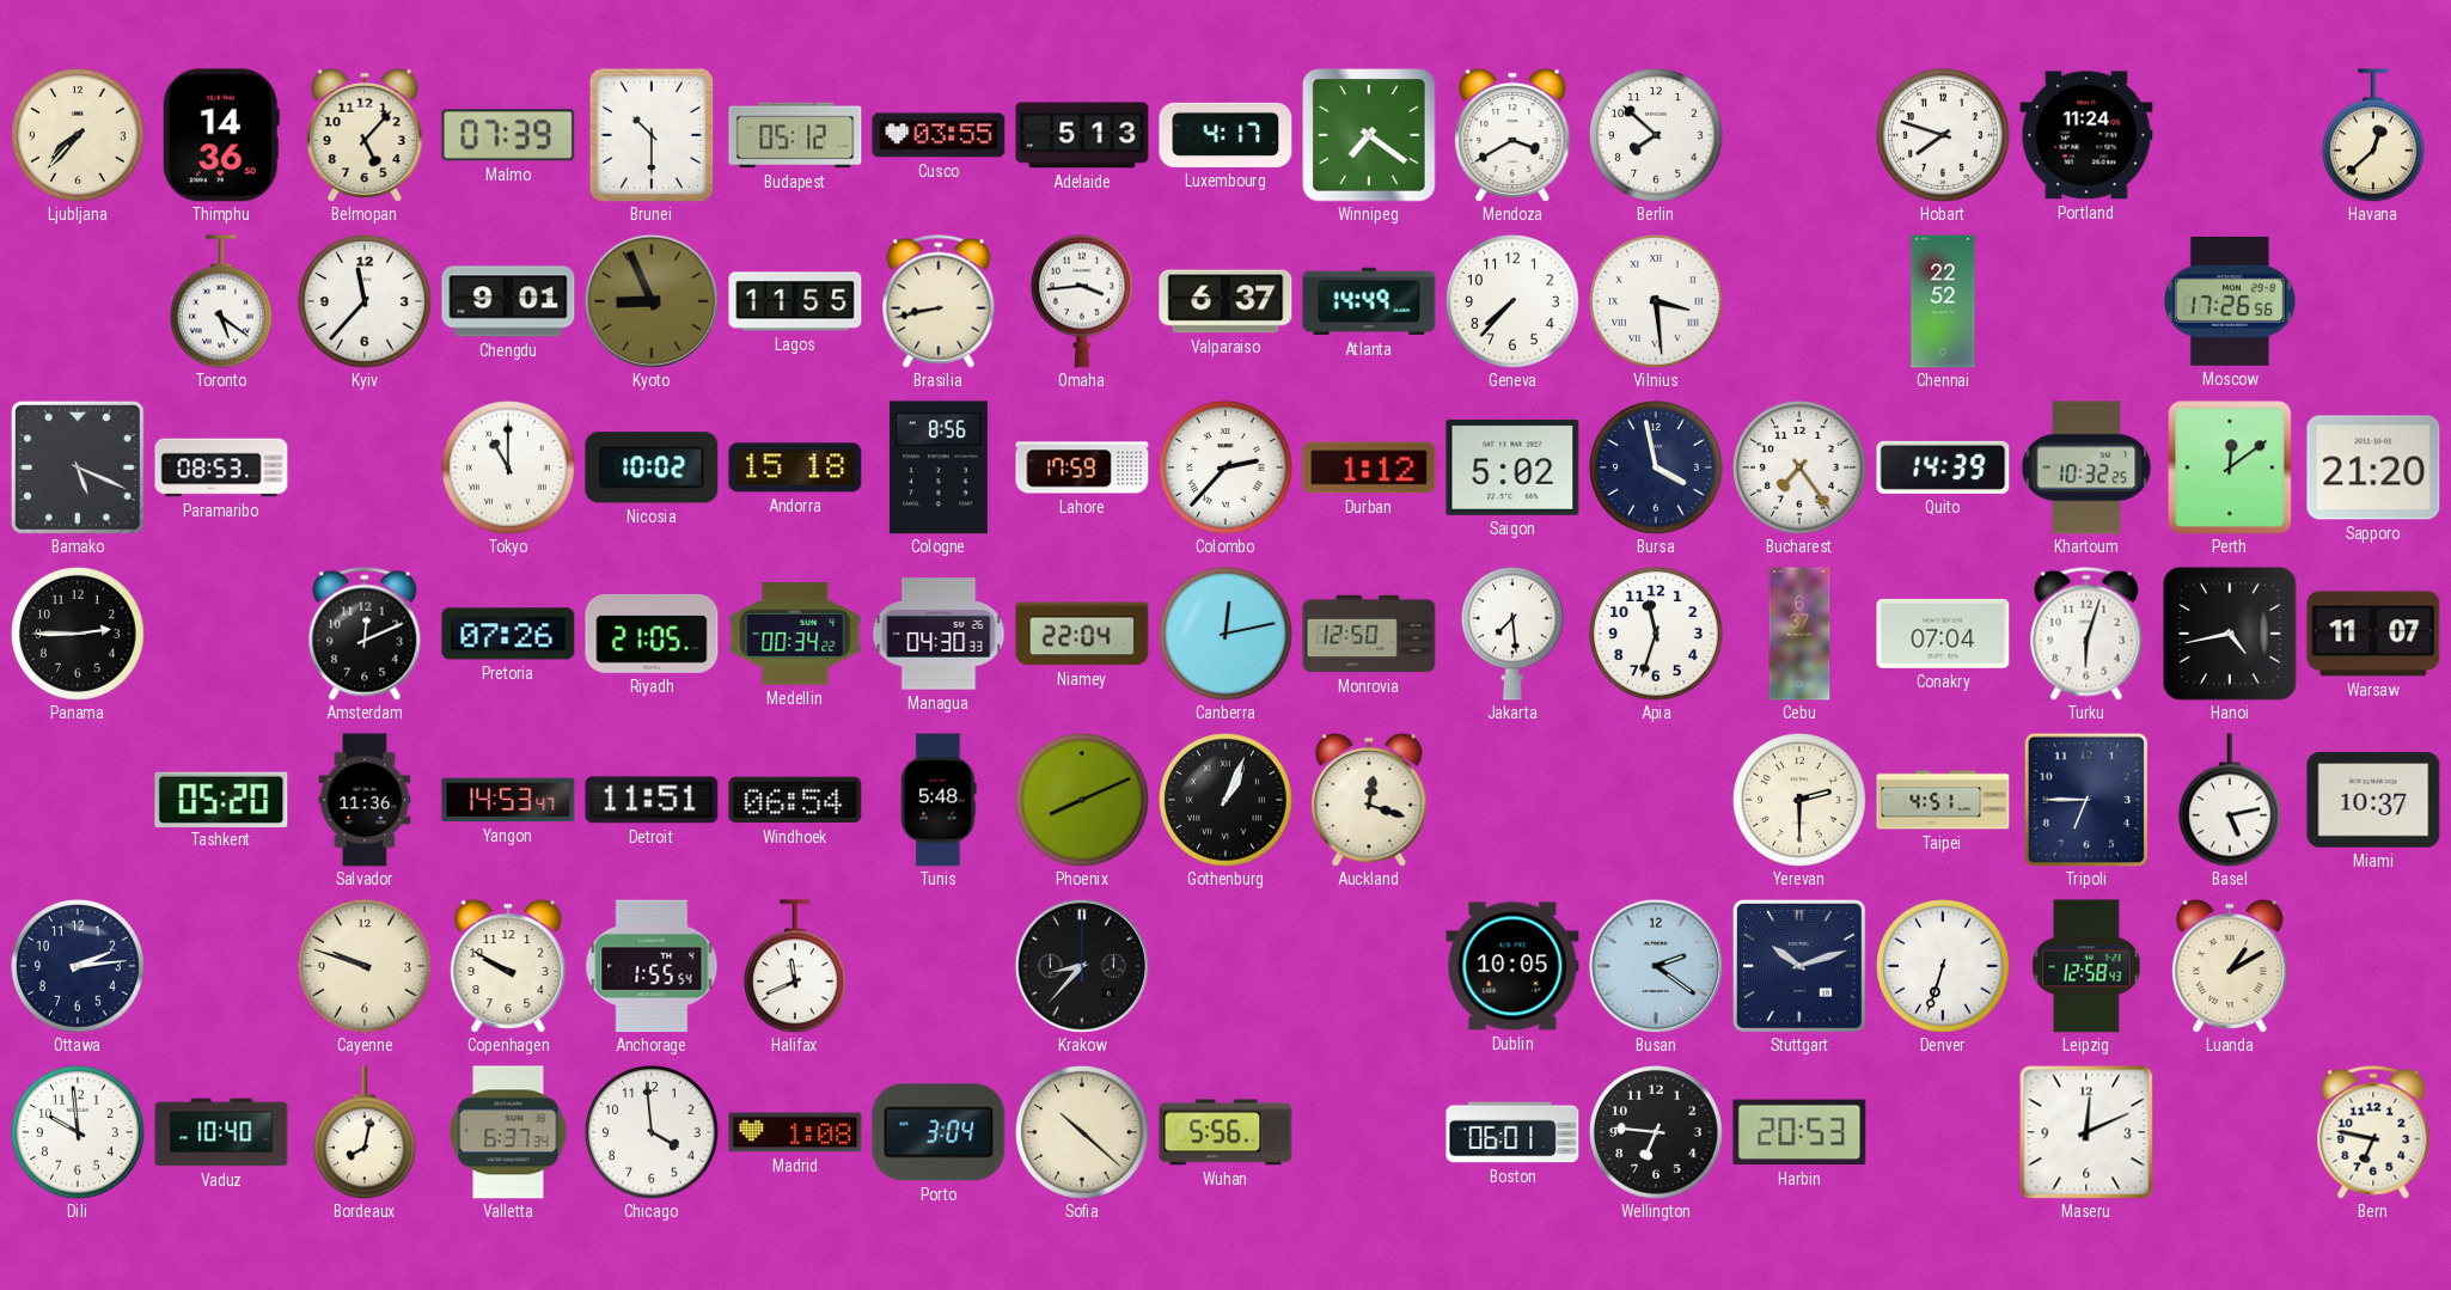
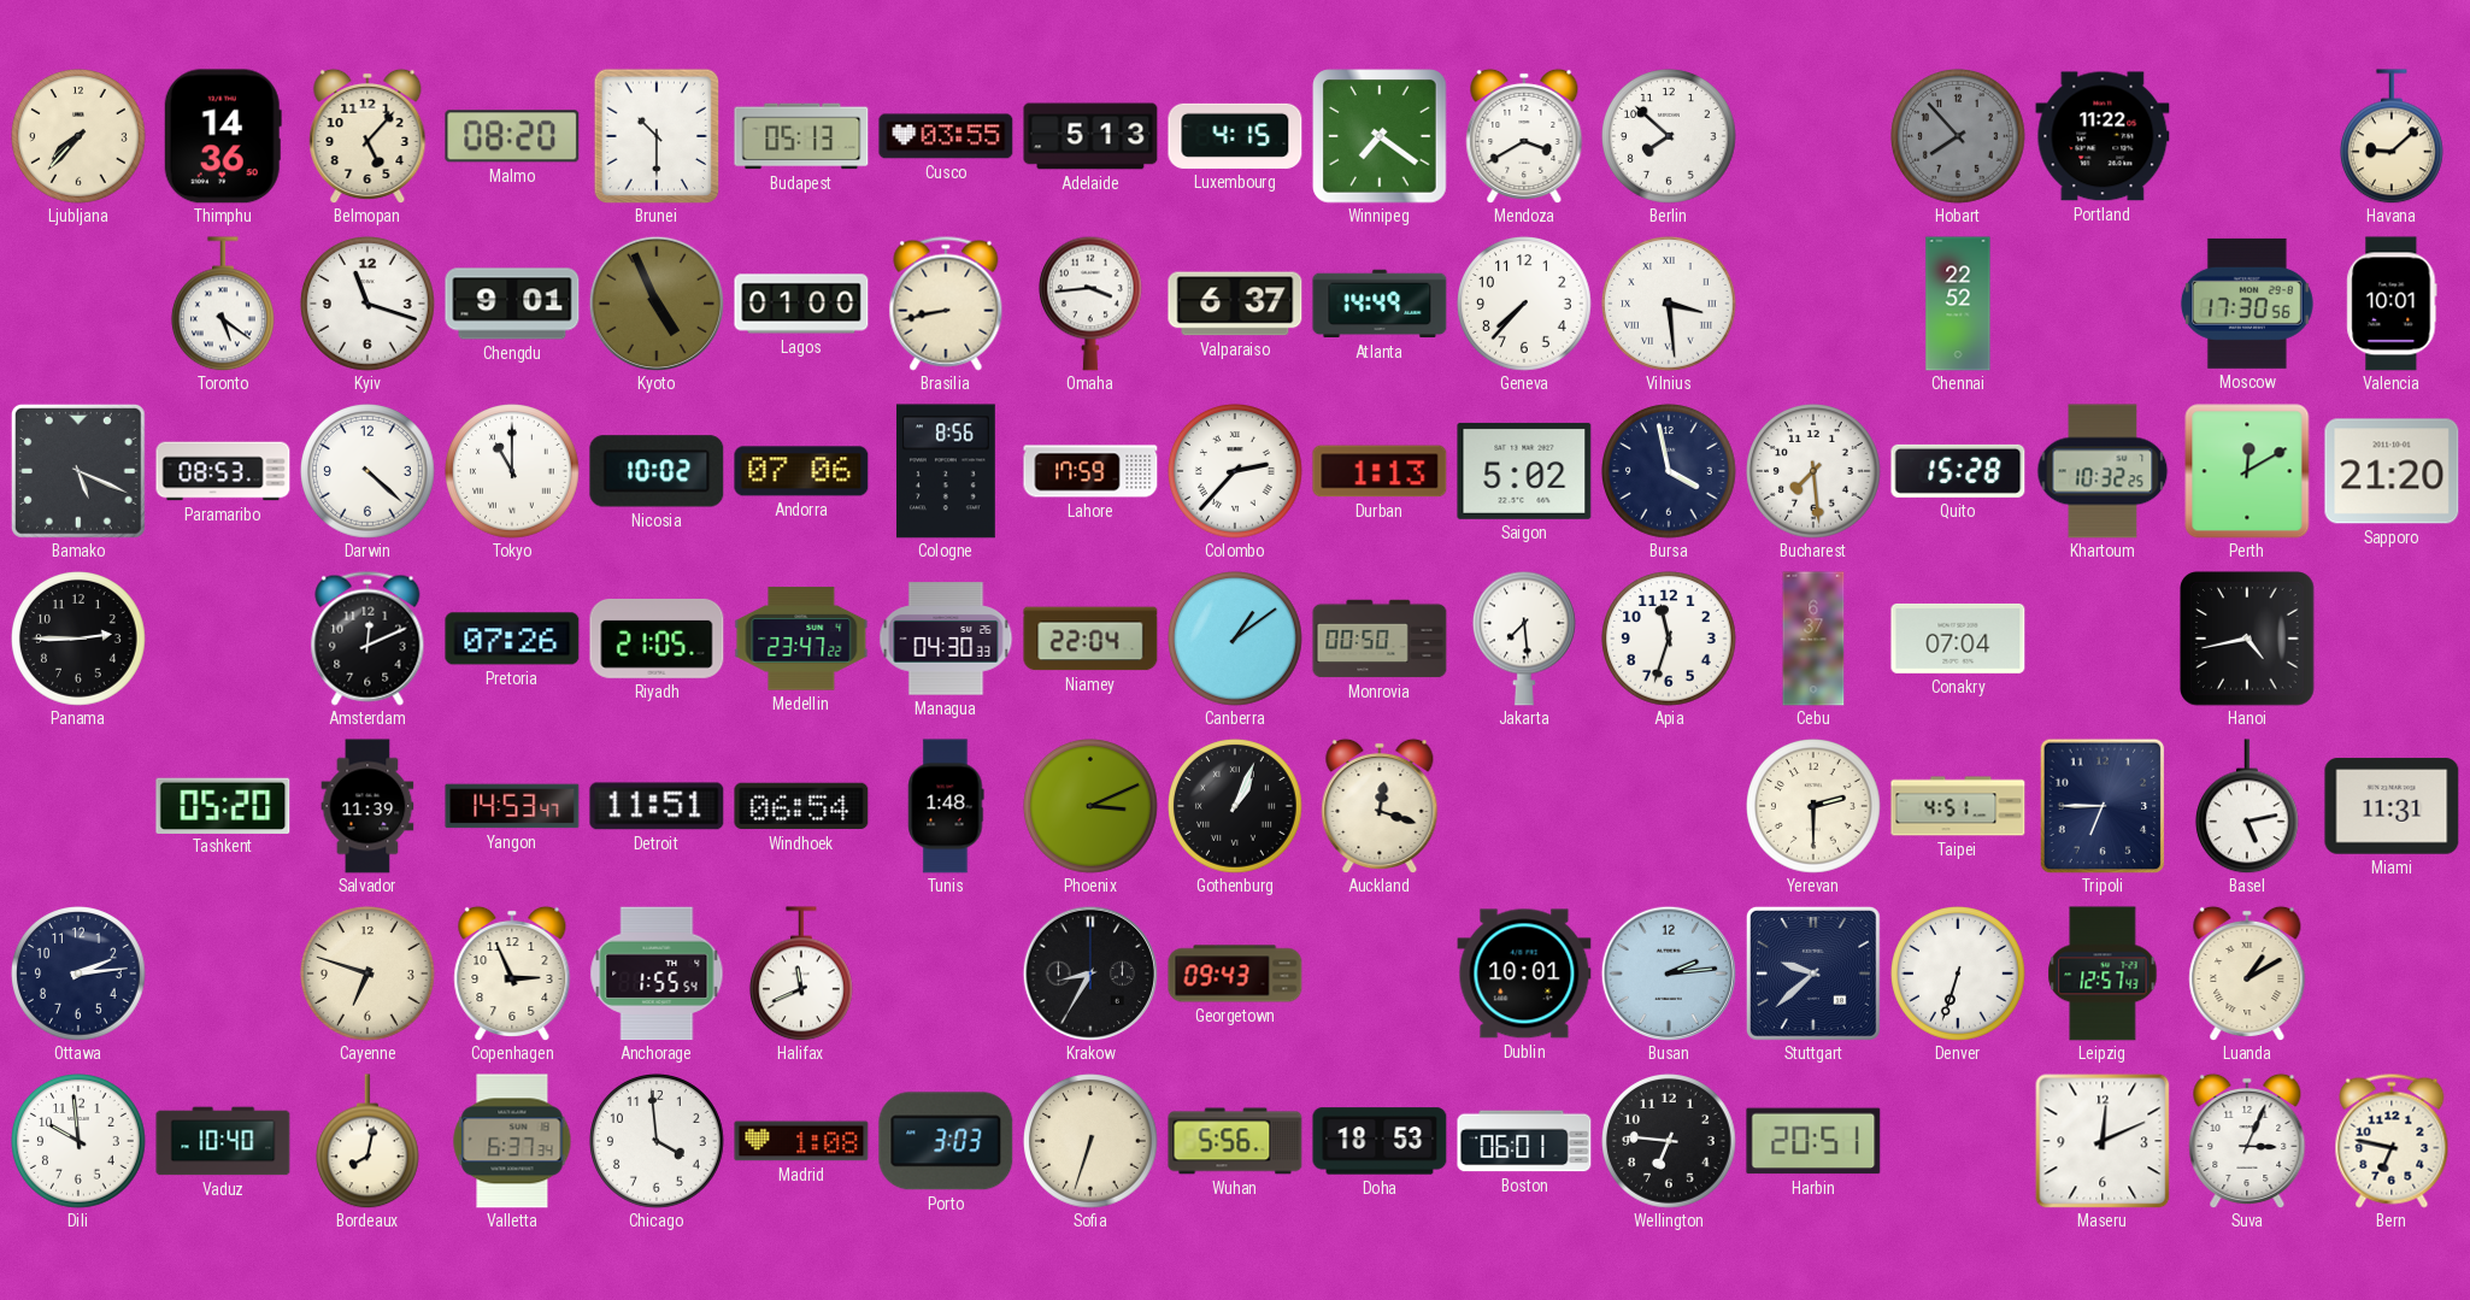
Malmo: 07:39 -> 08:20
Budapest: 05:12 -> 05:13
Luxembourg: 4:17 -> 4:15
Hobart: 7:48 -> 7:53
Hobart dial: white -> grey
Portland: 11:24 -> 11:22
Havana: 12:38 -> 9:08
Kyiv: 11:37 -> 11:18
Kyoto: 8:56 -> 4:56
Lagos: 11:55 -> 01:00
Moscow: 17:26 -> 17:30
Valencia: none -> 10:01
Darwin: none -> 4:22
Andorra: 15:18 -> 07:06
Durban: 1:12 -> 1:13
Bucharest: 7:24 -> 7:29
Quito: 14:39 -> 15:28
Perth: 12:09 -> 12:10
Medellin: 00:34 -> 23:47
Canberra: 12:13 -> 1:09
Monrovia: 12:50 -> 00:50
Turku: 6:03 -> none
Warsaw: 11:07 -> none
Salvador: 11:36 -> 11:39
Tunis: 5:48 -> 1:48
Phoenix: 8:11 -> 3:11
Miami: 10:37 -> 11:31
Cayenne: 9:48 -> 6:48
Copenhagen: 9:50 -> 2:56
Krakow: 8:37 -> 8:35
Georgetown: none -> 09:43
Dublin: 10:05 -> 10:01
Busan: 2:21 -> 2:14
Stuttgart: 10:12 -> 9:38
Leipzig: 12:58 -> 12:57
Porto: 3:04 -> 3:03
Sofia: 10:22 -> 6:33
Doha: none -> 18:53
Harbin: 20:53 -> 20:51
Suva: none -> 3:04
